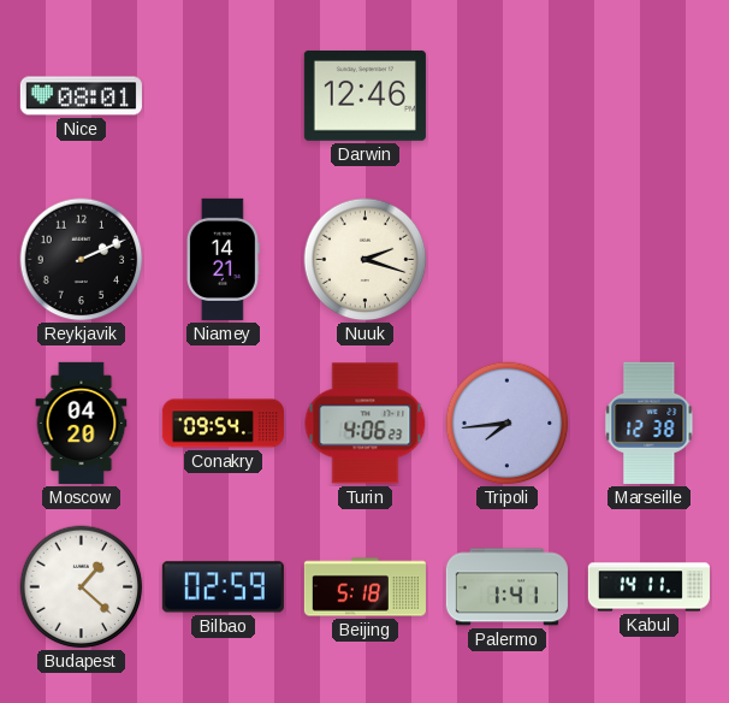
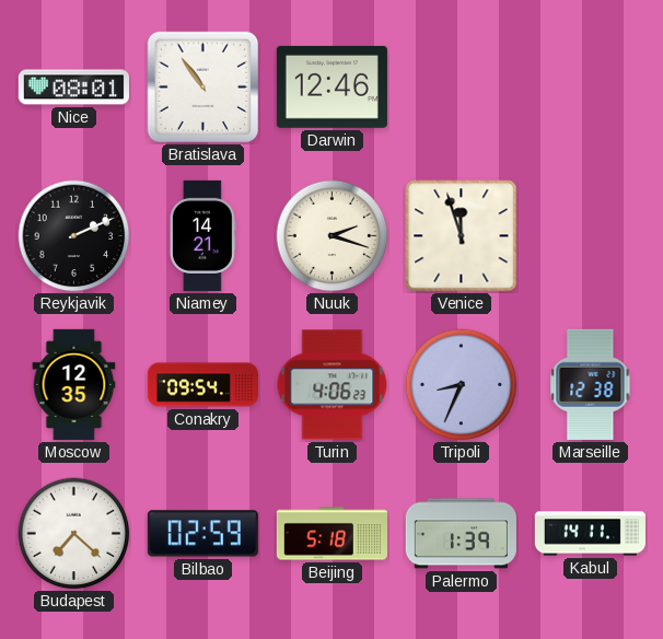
Bratislava: none -> 10:54
Venice: none -> 11:57
Moscow: 04:20 -> 12:35
Tripoli: 7:44 -> 8:34
Budapest: 1:22 -> 7:22
Palermo: 1:41 -> 1:39
